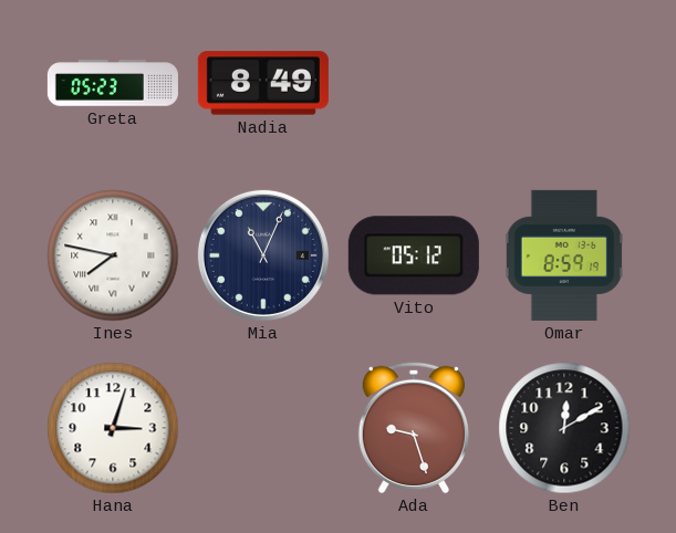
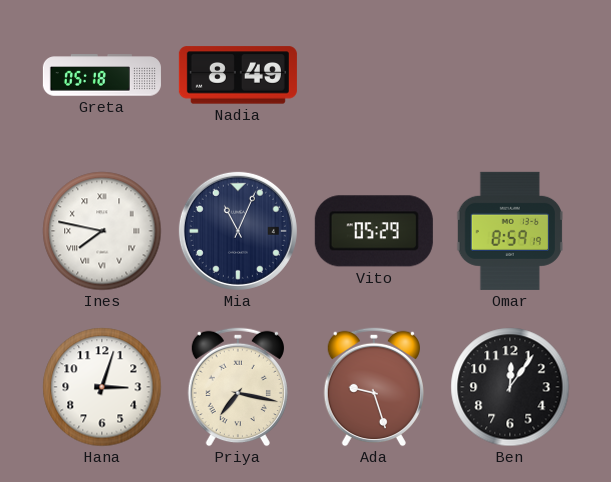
Greta: 05:23 -> 05:18
Vito: 05:12 -> 05:29
Priya: none -> 7:17
Ben: 12:10 -> 12:06
